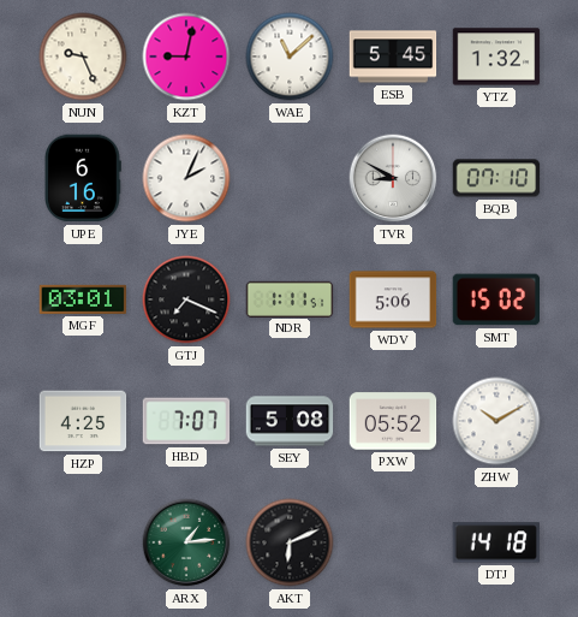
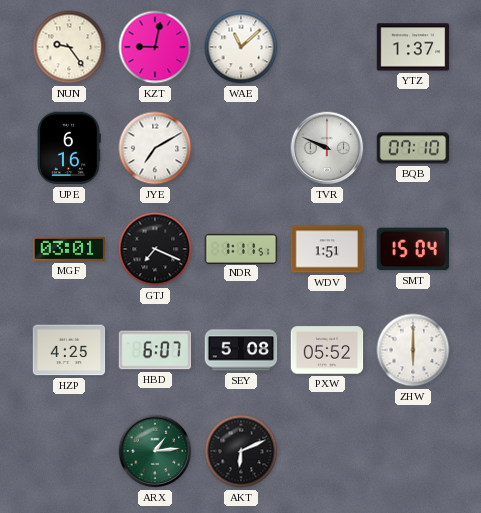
NUN: 9:26 -> 9:24
ESB: 5:45 -> none
YTZ: 1:32 -> 1:37
JYE: 2:04 -> 7:10
TVR: 8:50 -> 9:49
WDV: 5:06 -> 1:51
SMT: 15:02 -> 15:04
HBD: 7:07 -> 6:07
ZHW: 10:10 -> 6:00
DTJ: 14:18 -> none
